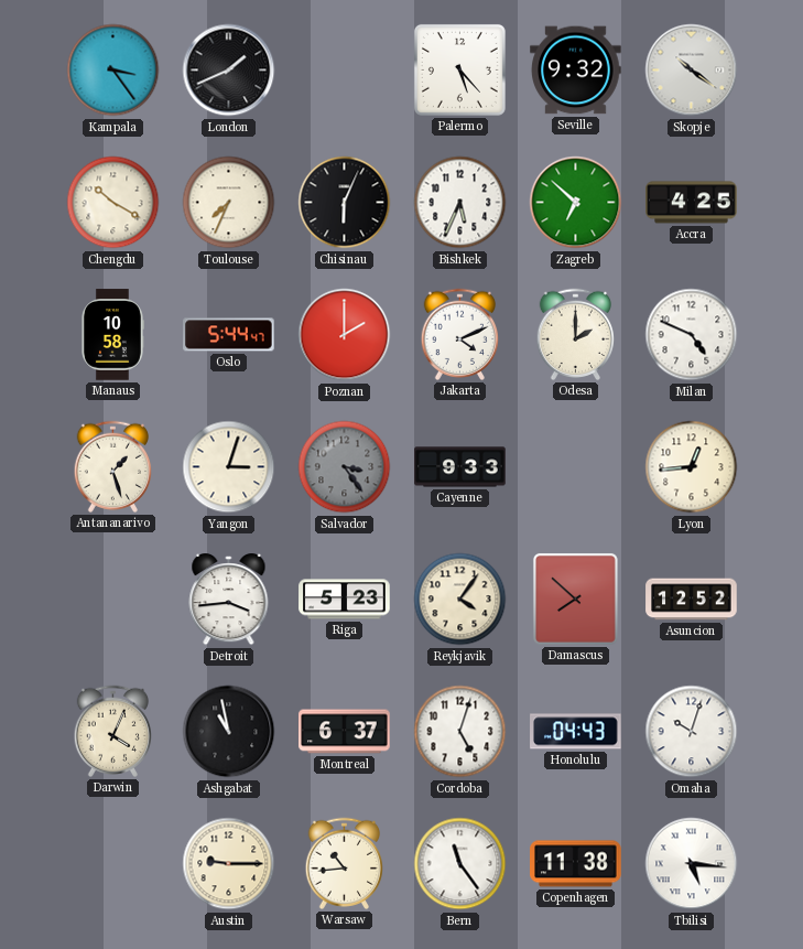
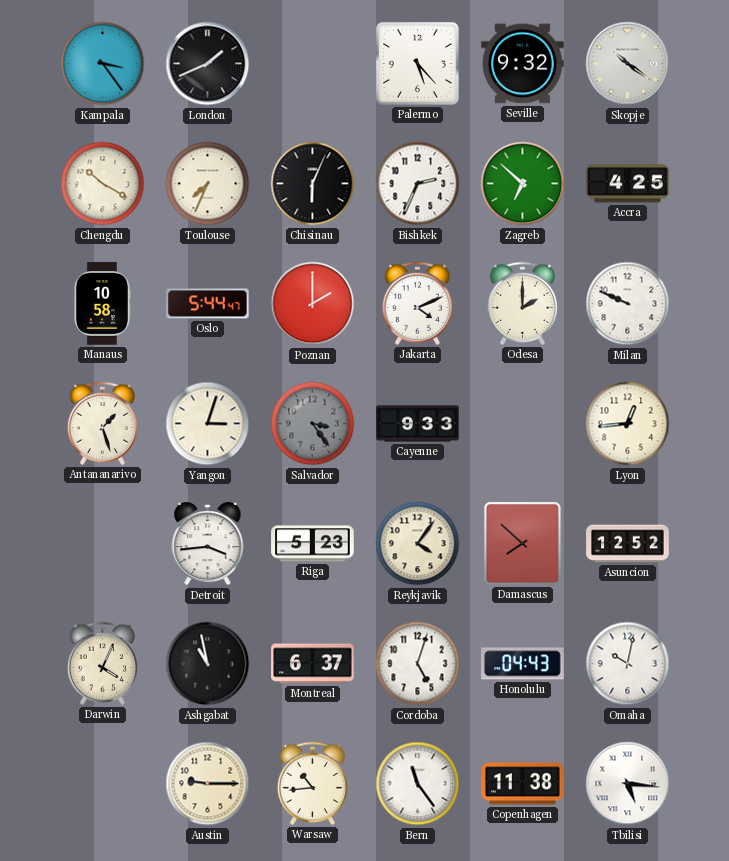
Bishkek: 5:34 -> 2:34
Milan: 4:49 -> 9:49
Omaha: 10:03 -> 10:02
